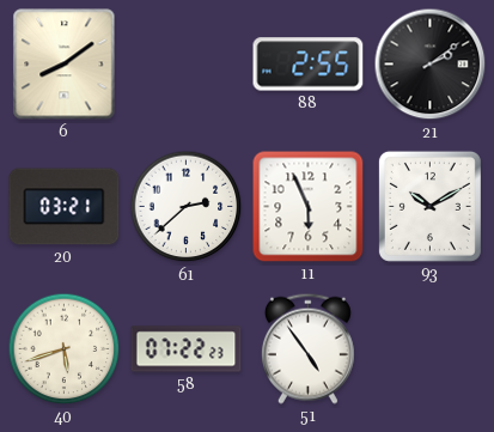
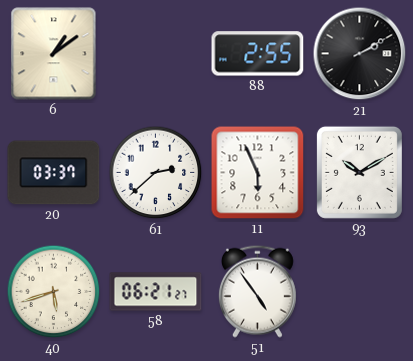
6: 8:09 -> 1:09
21: 2:09 -> 2:10
20: 03:21 -> 03:37
58: 07:22 -> 06:21
